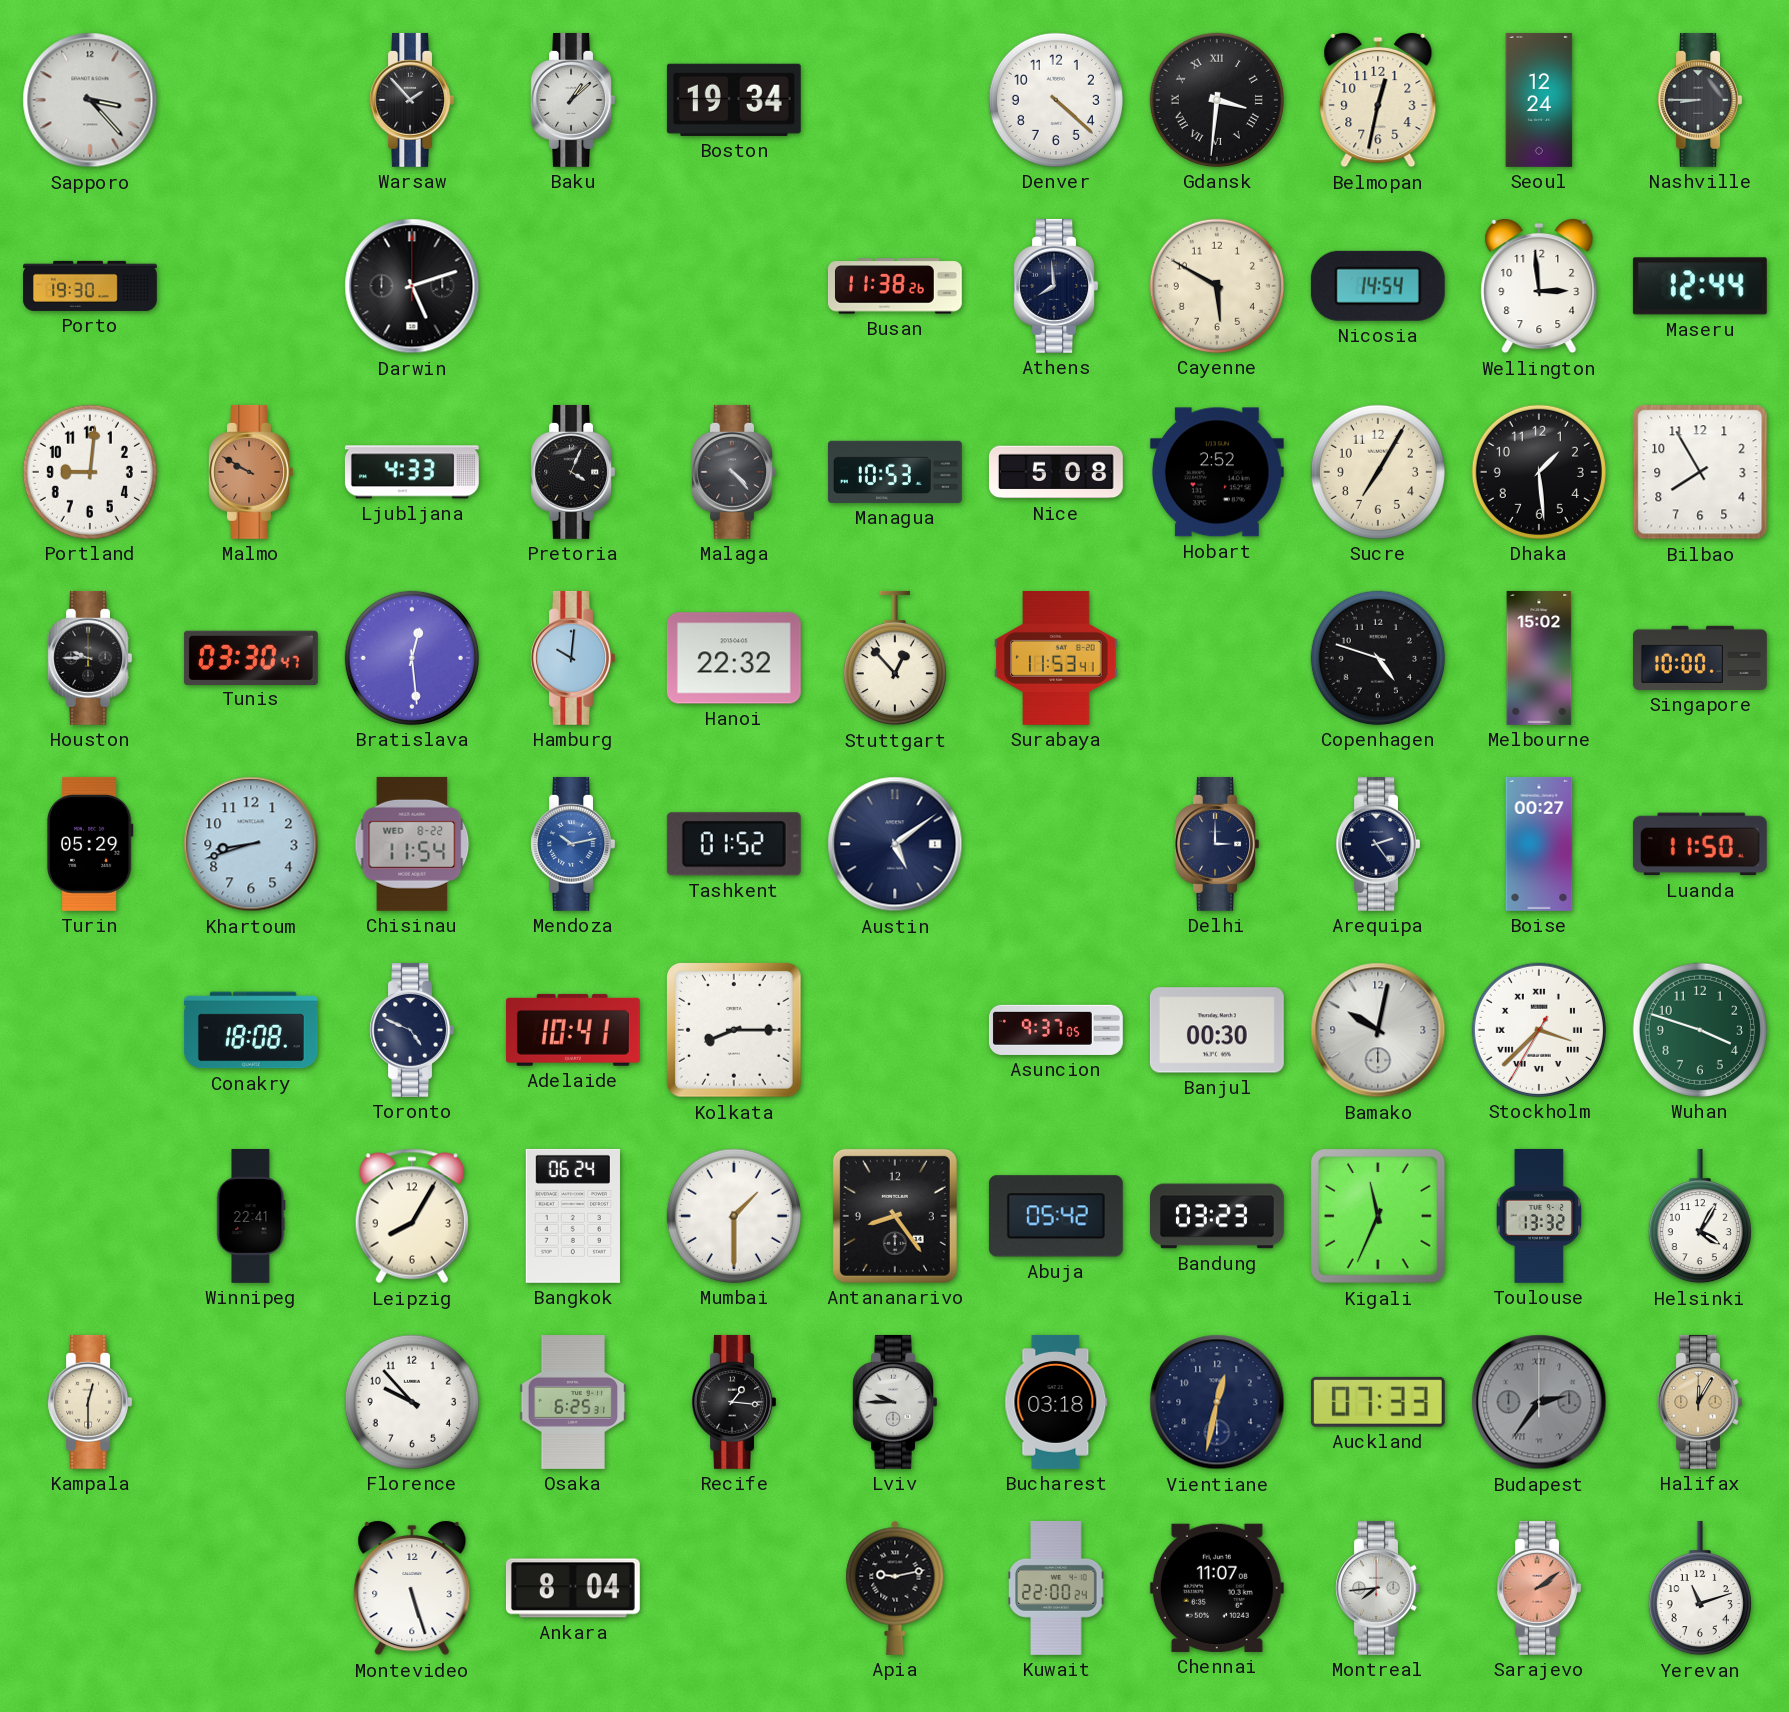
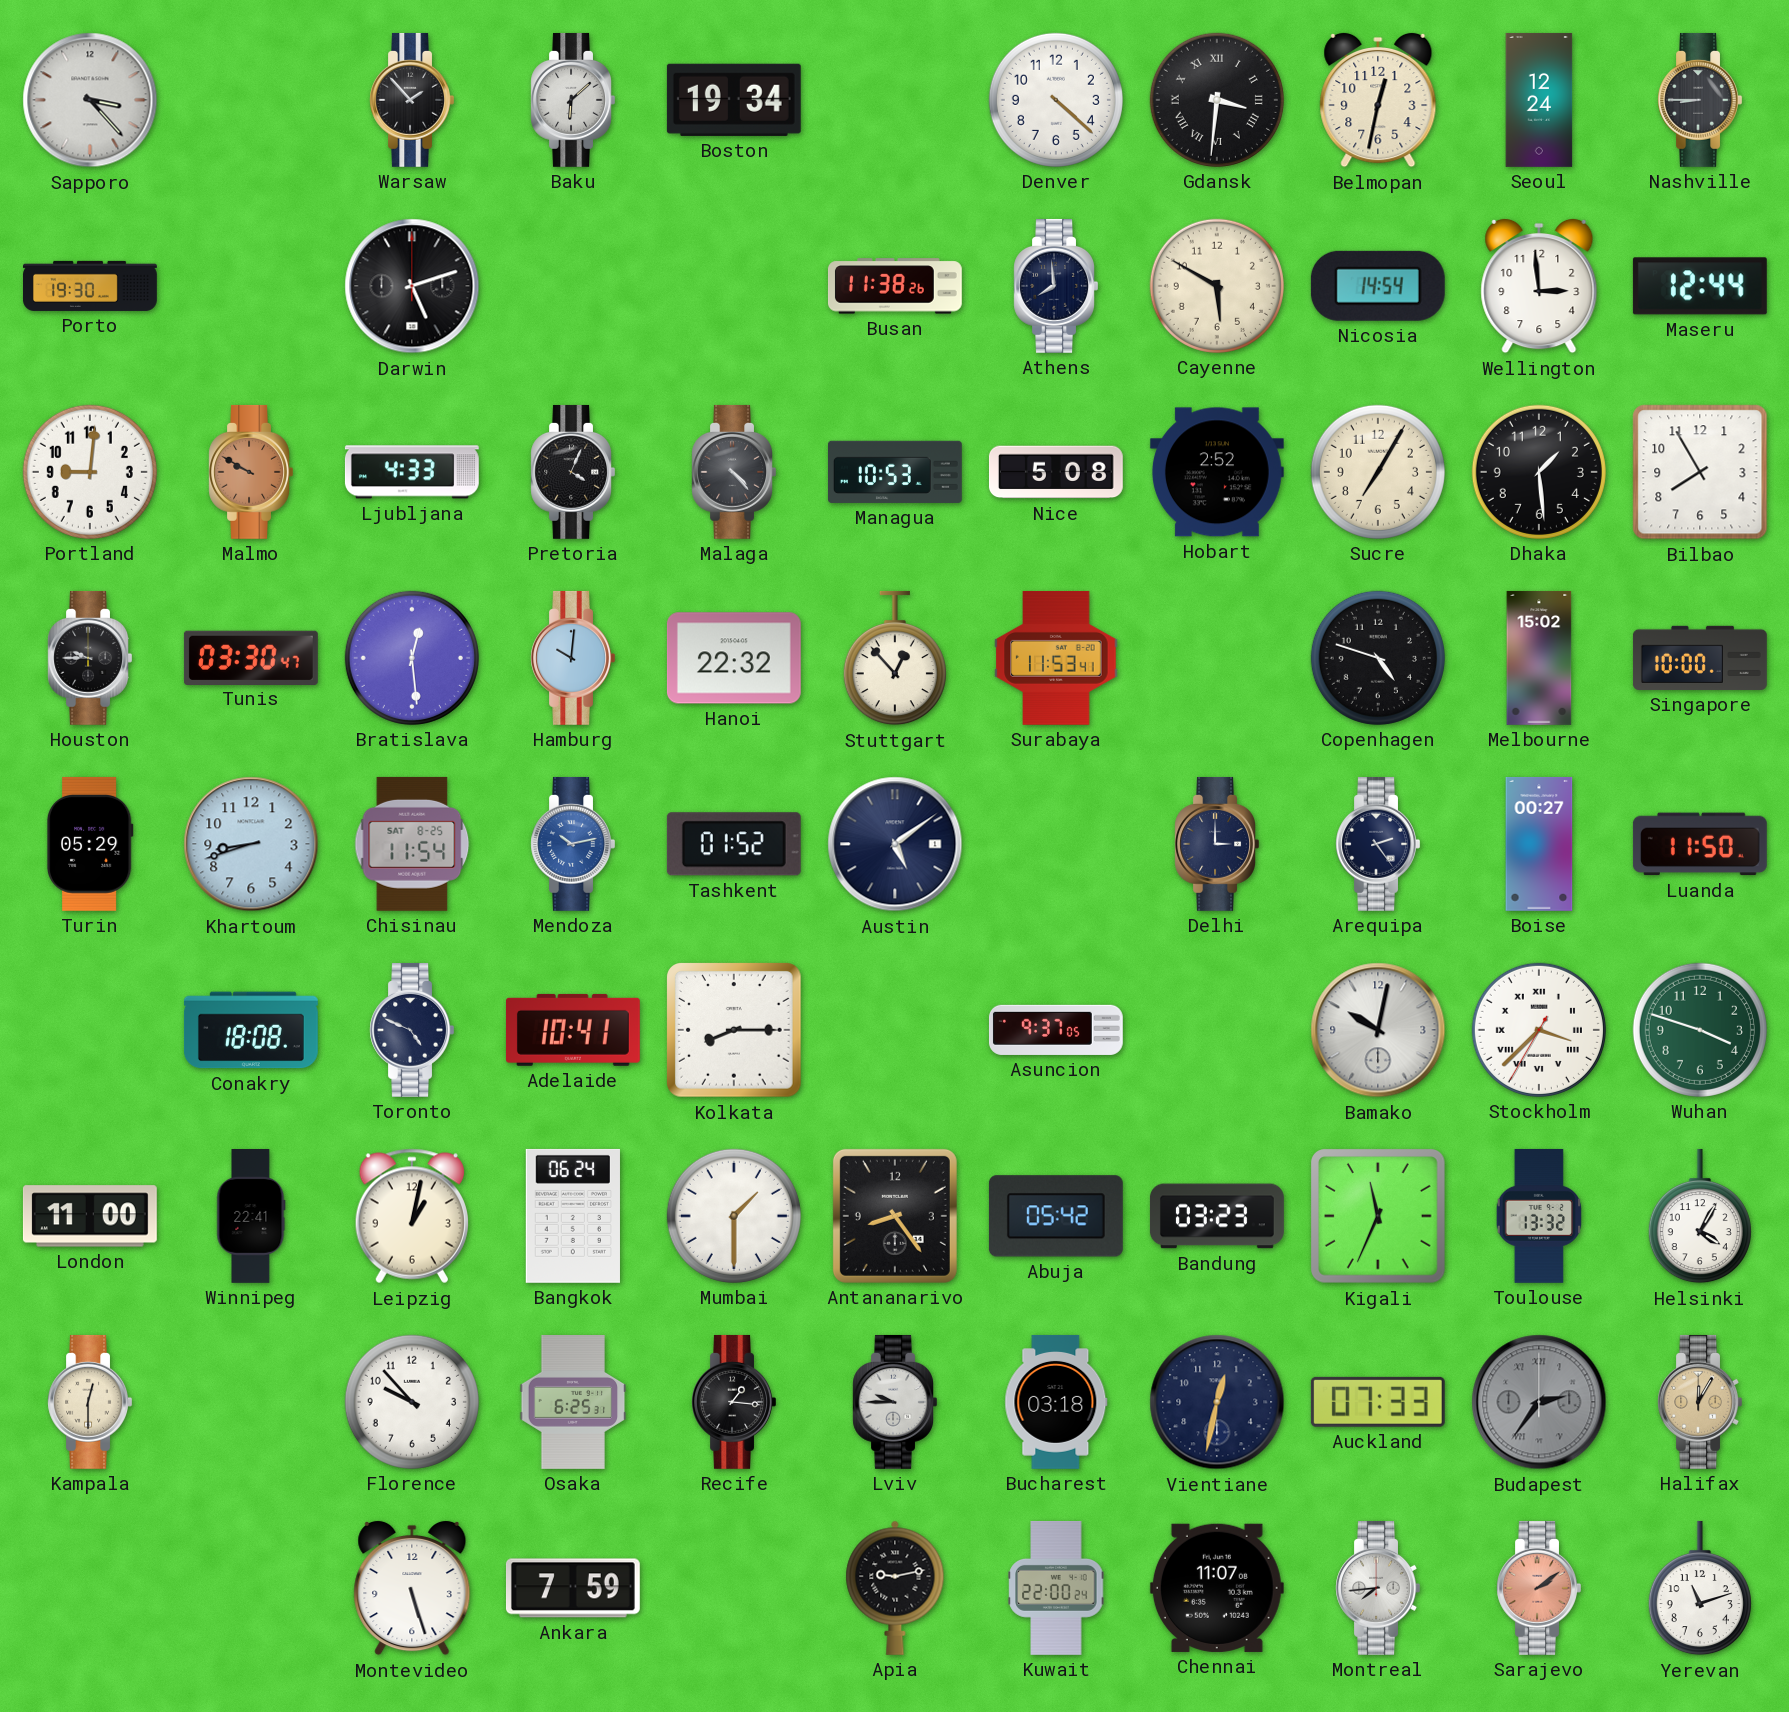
Baku: 1:08 -> 6:08
Chisinau date: WED 8-22 -> SAT 8-25
Banjul: 00:30 -> none
London: none -> 11:00
Leipzig: 8:05 -> 1:02
Ankara: 8:04 -> 7:59
